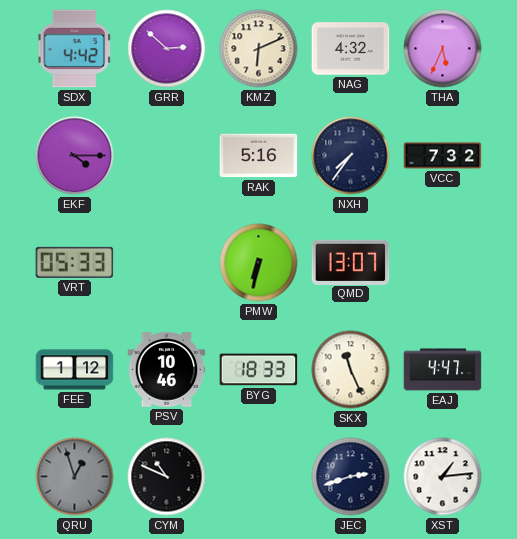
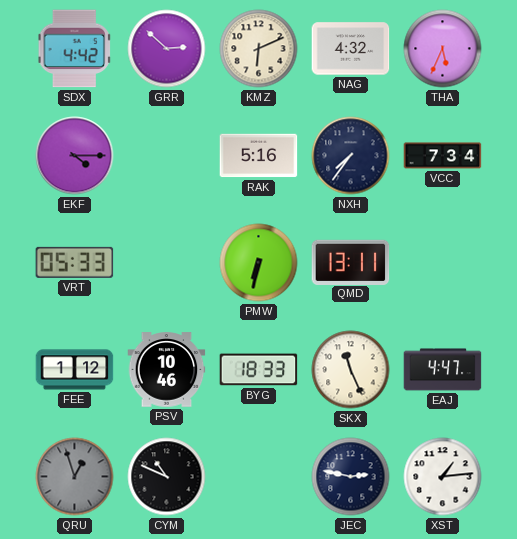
VCC: 7:32 -> 7:34
QMD: 13:07 -> 13:11
JEC: 2:42 -> 2:47
